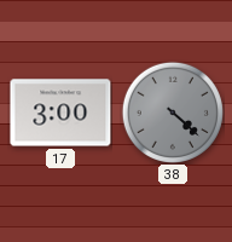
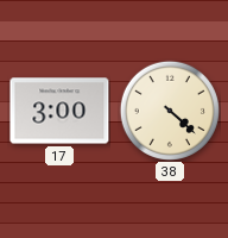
38 dial: grey -> cream
